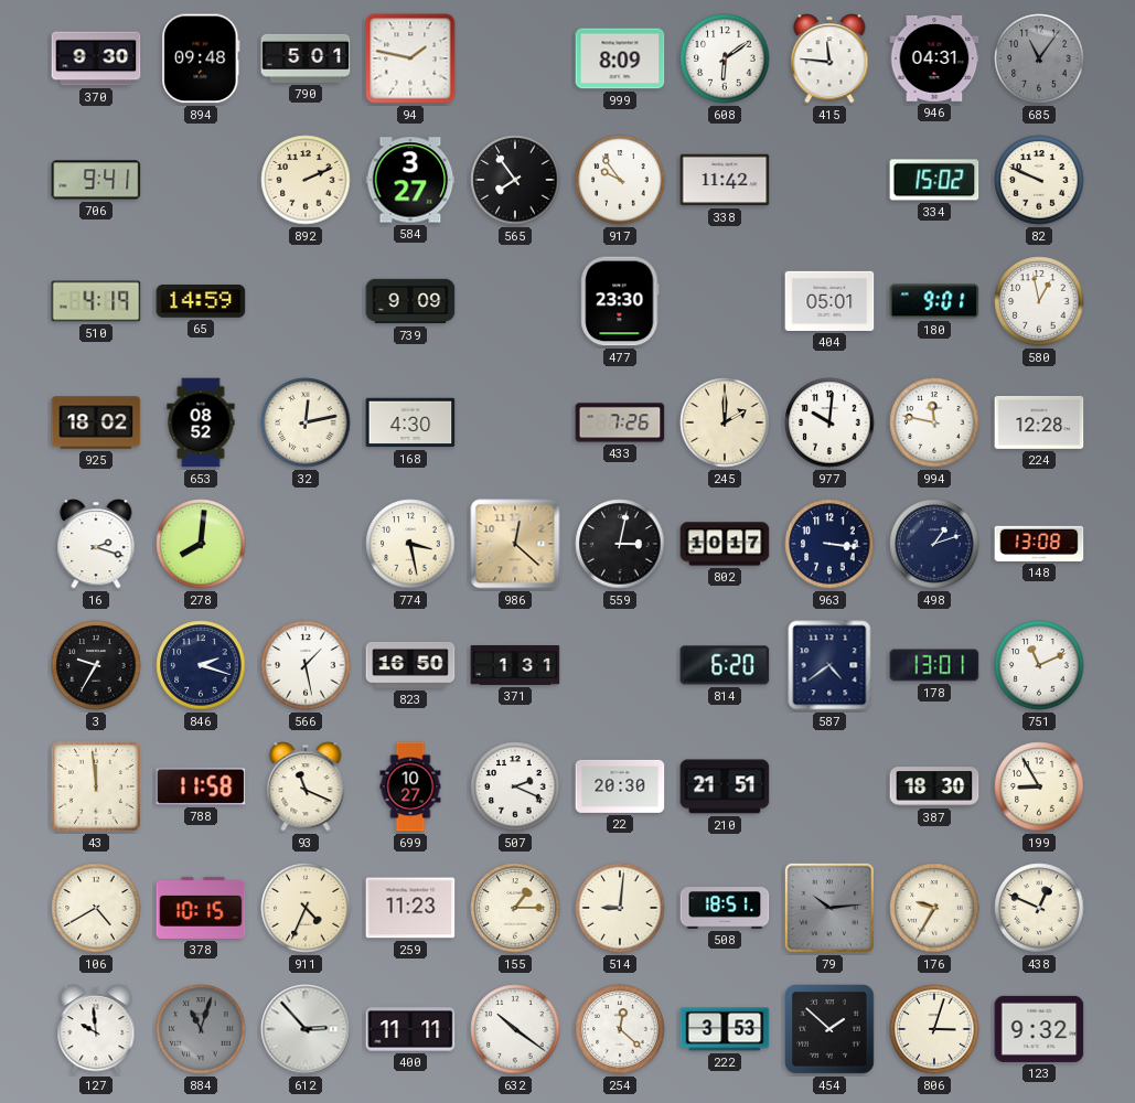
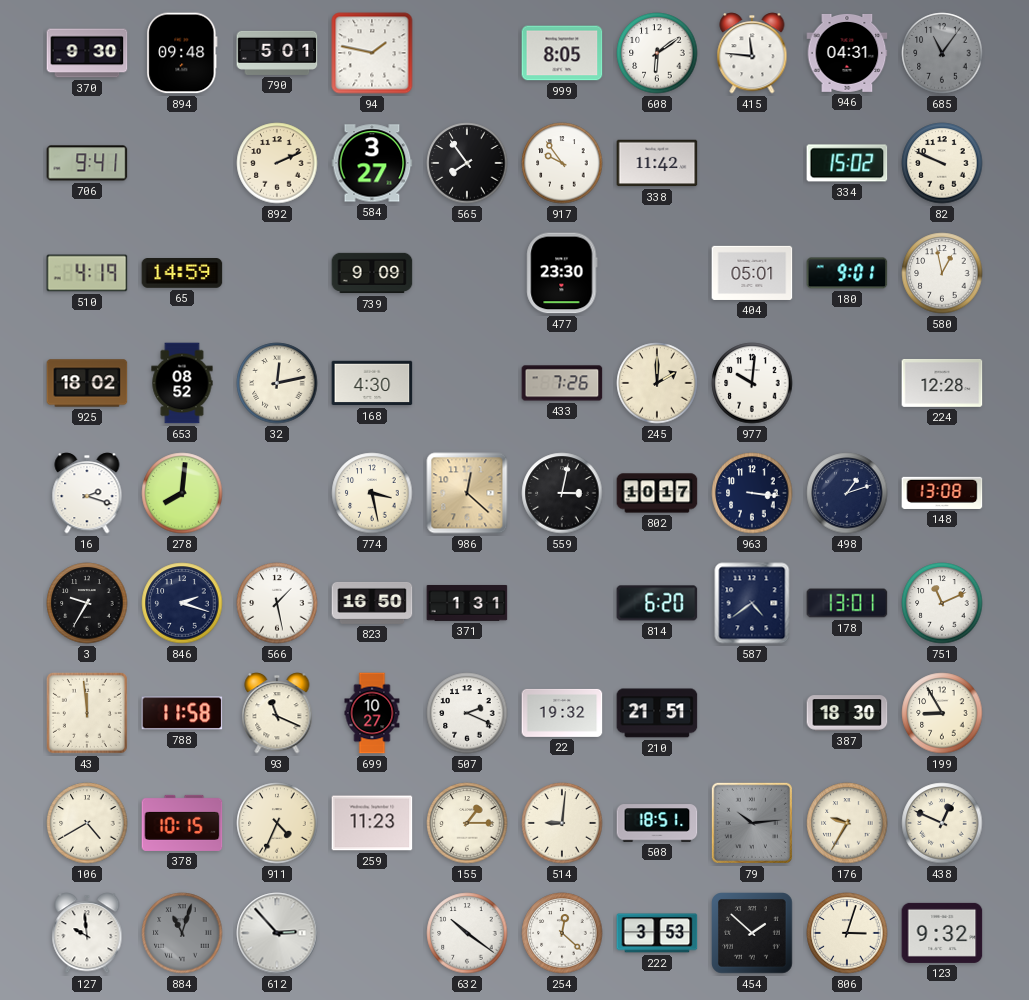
999: 8:09 -> 8:05
994: 11:47 -> none
22: 20:30 -> 19:32
400: 11:11 -> none
